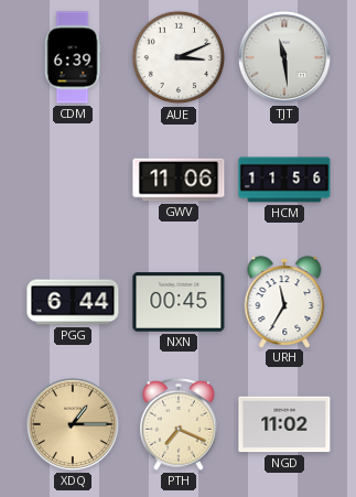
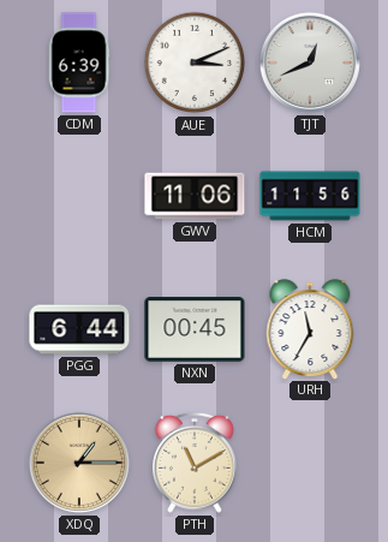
TJT: 11:29 -> 12:41
PTH: 7:19 -> 11:10
NGD: 11:02 -> none
